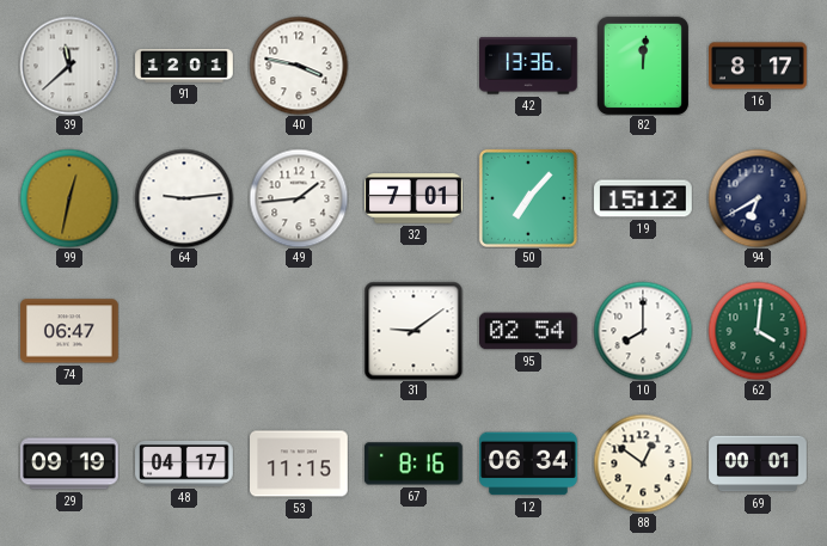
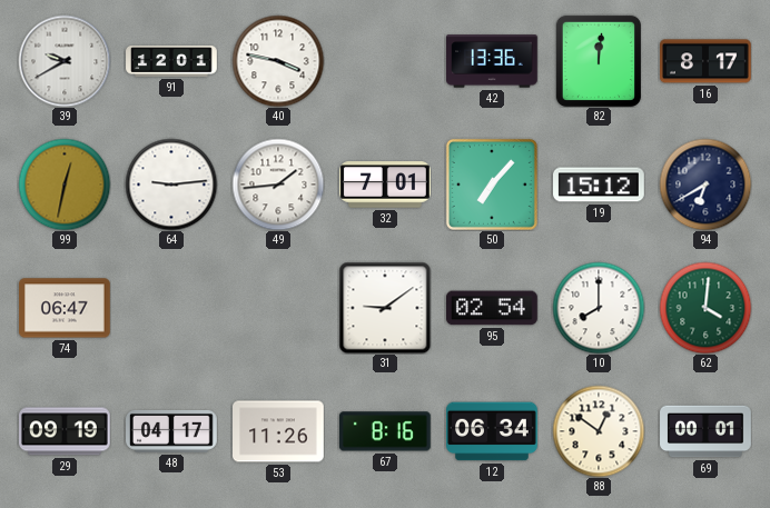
39: 11:38 -> 9:40
53: 11:15 -> 11:26
